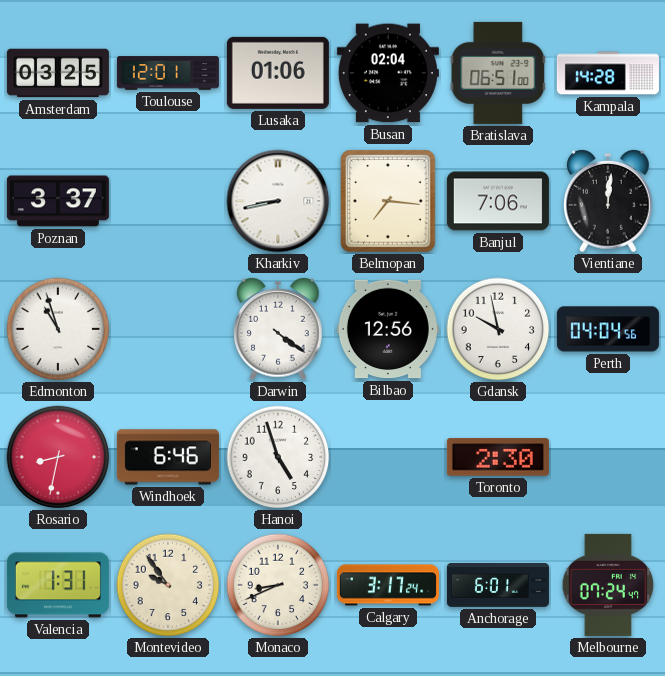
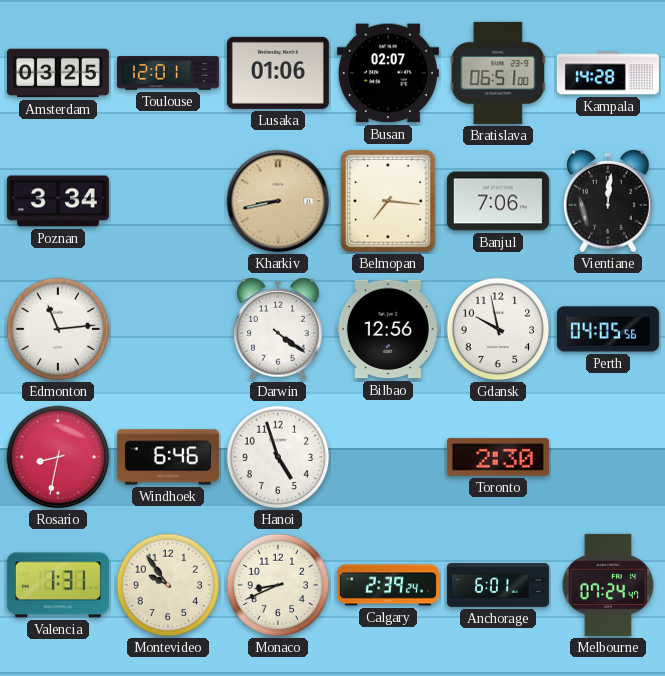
Busan: 02:04 -> 02:07
Poznan: 3:37 -> 3:34
Kharkiv dial: white -> champagne
Edmonton: 10:57 -> 11:14
Perth: 04:04 -> 04:05
Calgary: 3:17 -> 2:39
